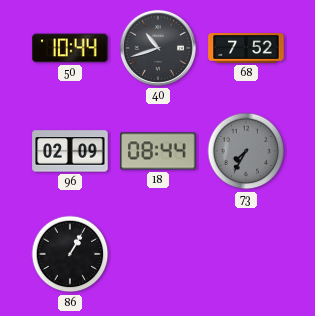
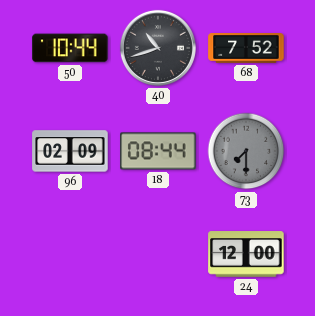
73: 7:35 -> 7:30
86: 1:05 -> none
24: none -> 12:00
